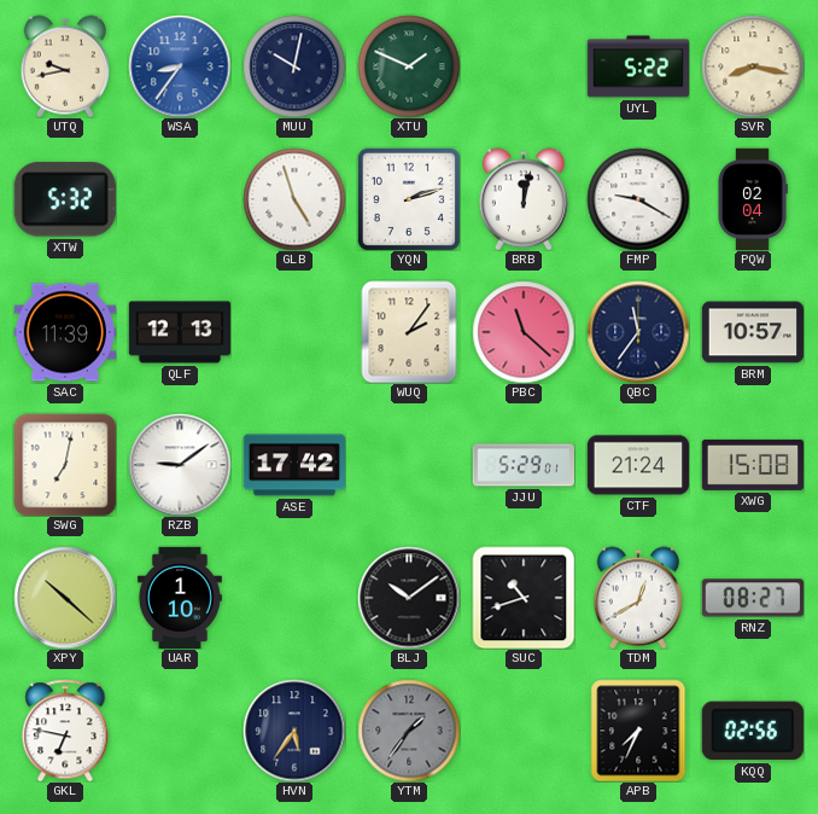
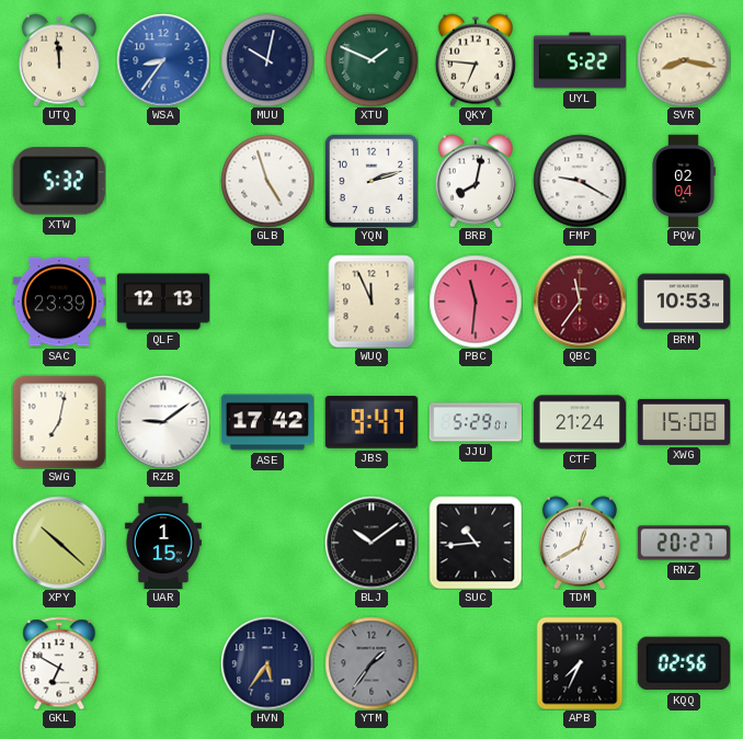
UTQ: 9:43 -> 11:59
QKY: none -> 6:46
BRB: 12:02 -> 8:02
SAC: 11:39 -> 23:39
WUQ: 2:06 -> 11:56
PBC: 11:22 -> 11:31
QBC dial: navy -> burgundy
BRM: 10:57 -> 10:53
JBS: none -> 9:47
UAR: 1:10 -> 1:15
SUC: 10:42 -> 10:44
RNZ: 08:27 -> 20:27
GKL: 6:47 -> 6:50
